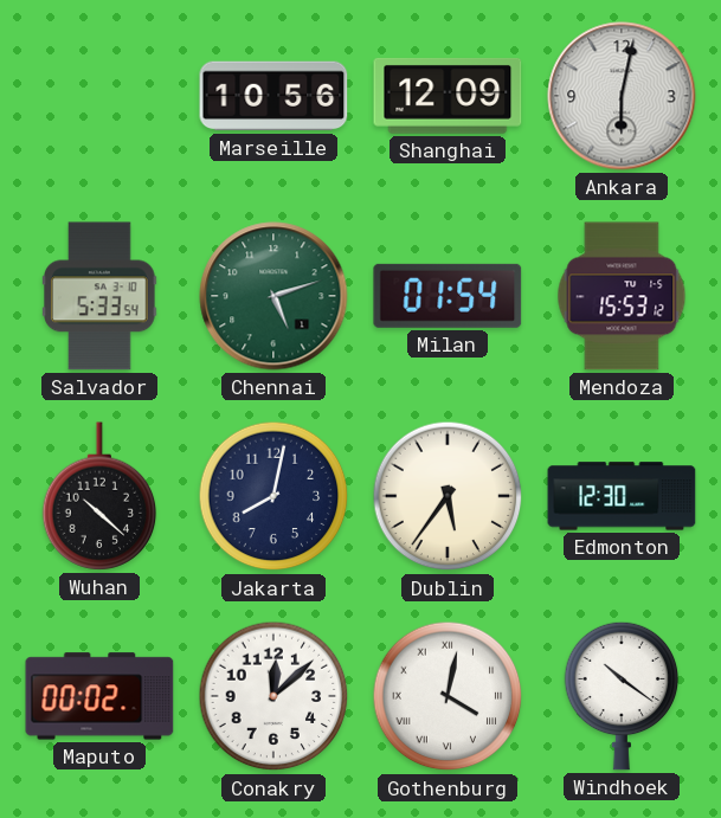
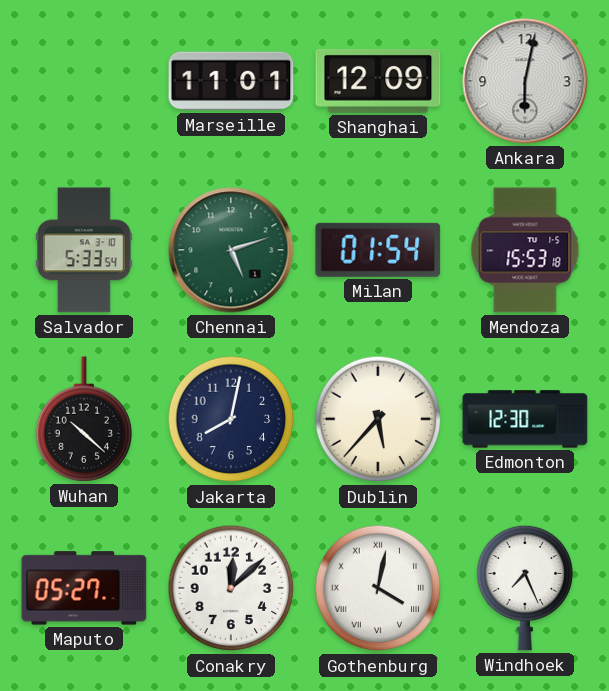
Marseille: 10:56 -> 11:01
Mendoza: 15:53:12 -> 15:53:18
Dublin: 5:36 -> 5:37
Maputo: 00:02 -> 05:27
Windhoek: 10:21 -> 7:26
